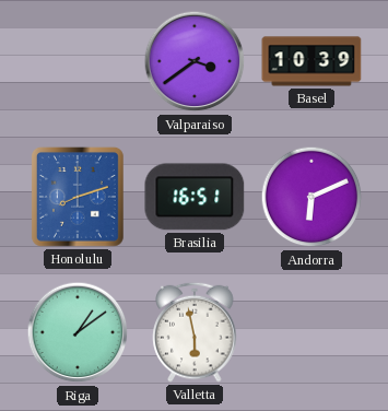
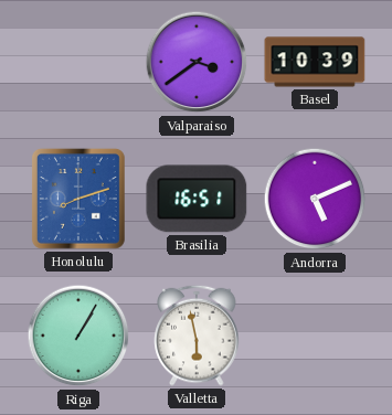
Andorra: 6:11 -> 5:11
Riga: 1:09 -> 1:05
